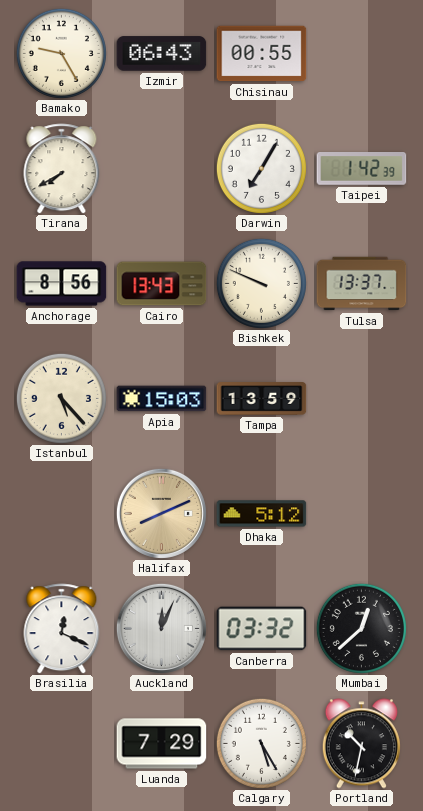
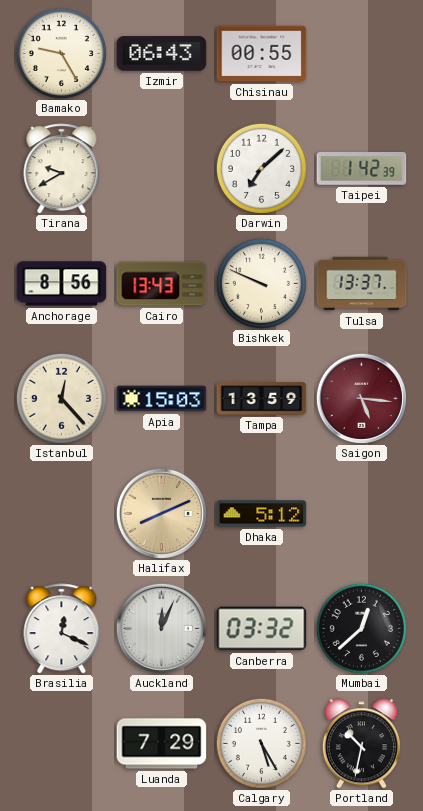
Tirana: 7:40 -> 9:40
Darwin: 7:05 -> 7:08
Istanbul: 5:23 -> 12:23
Saigon: none -> 5:16
